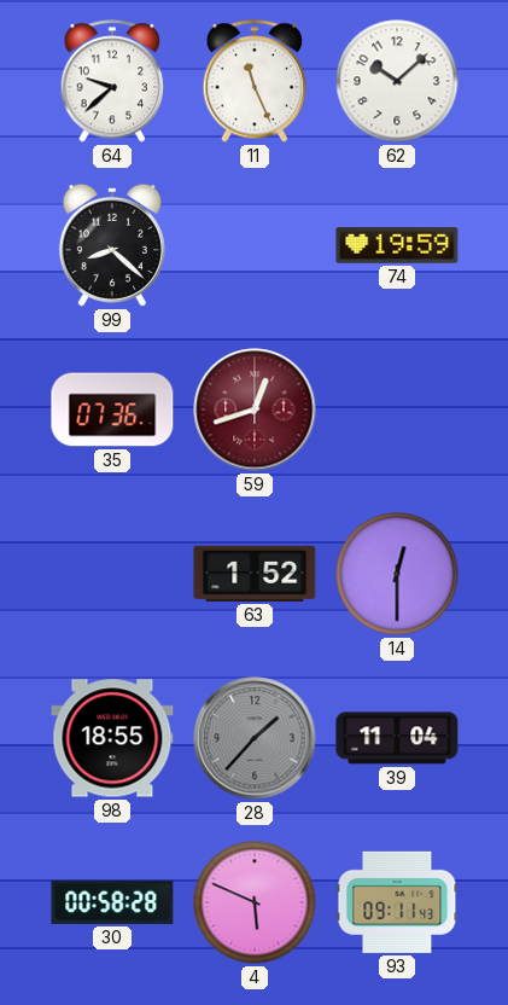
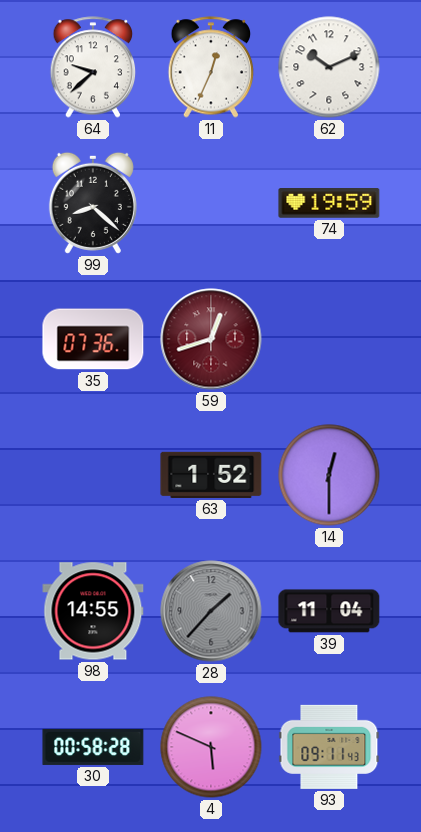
11: 11:26 -> 12:34
62: 10:08 -> 10:11
98: 18:55 -> 14:55
